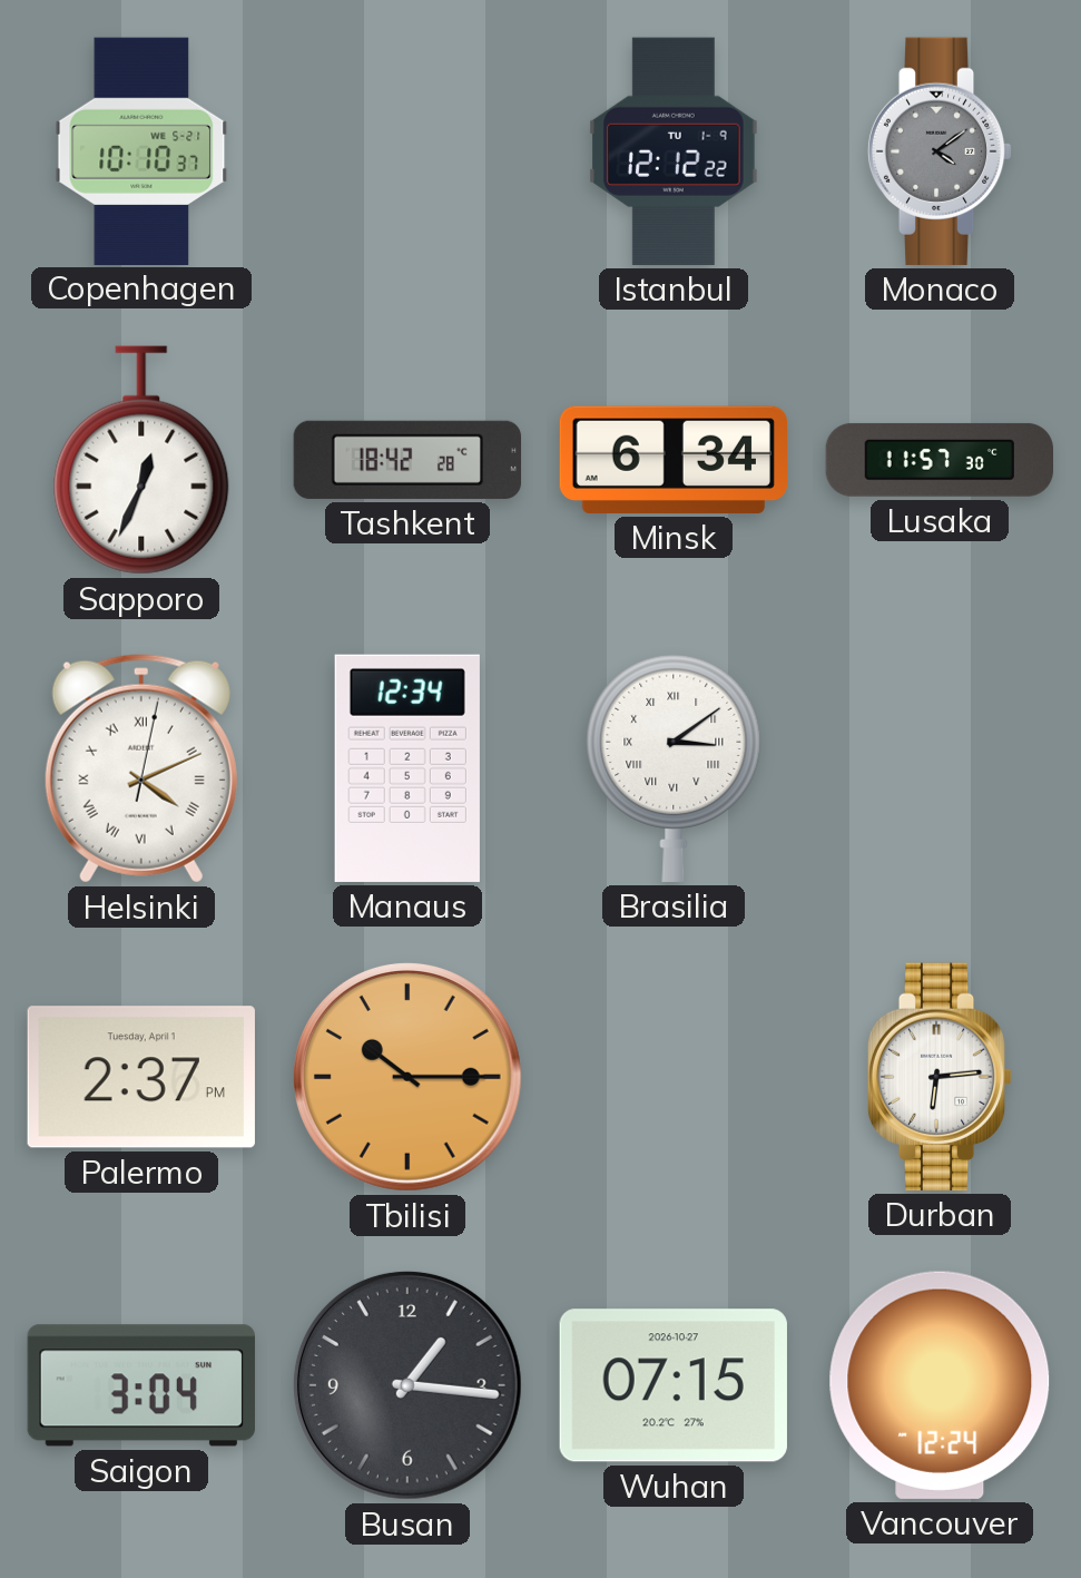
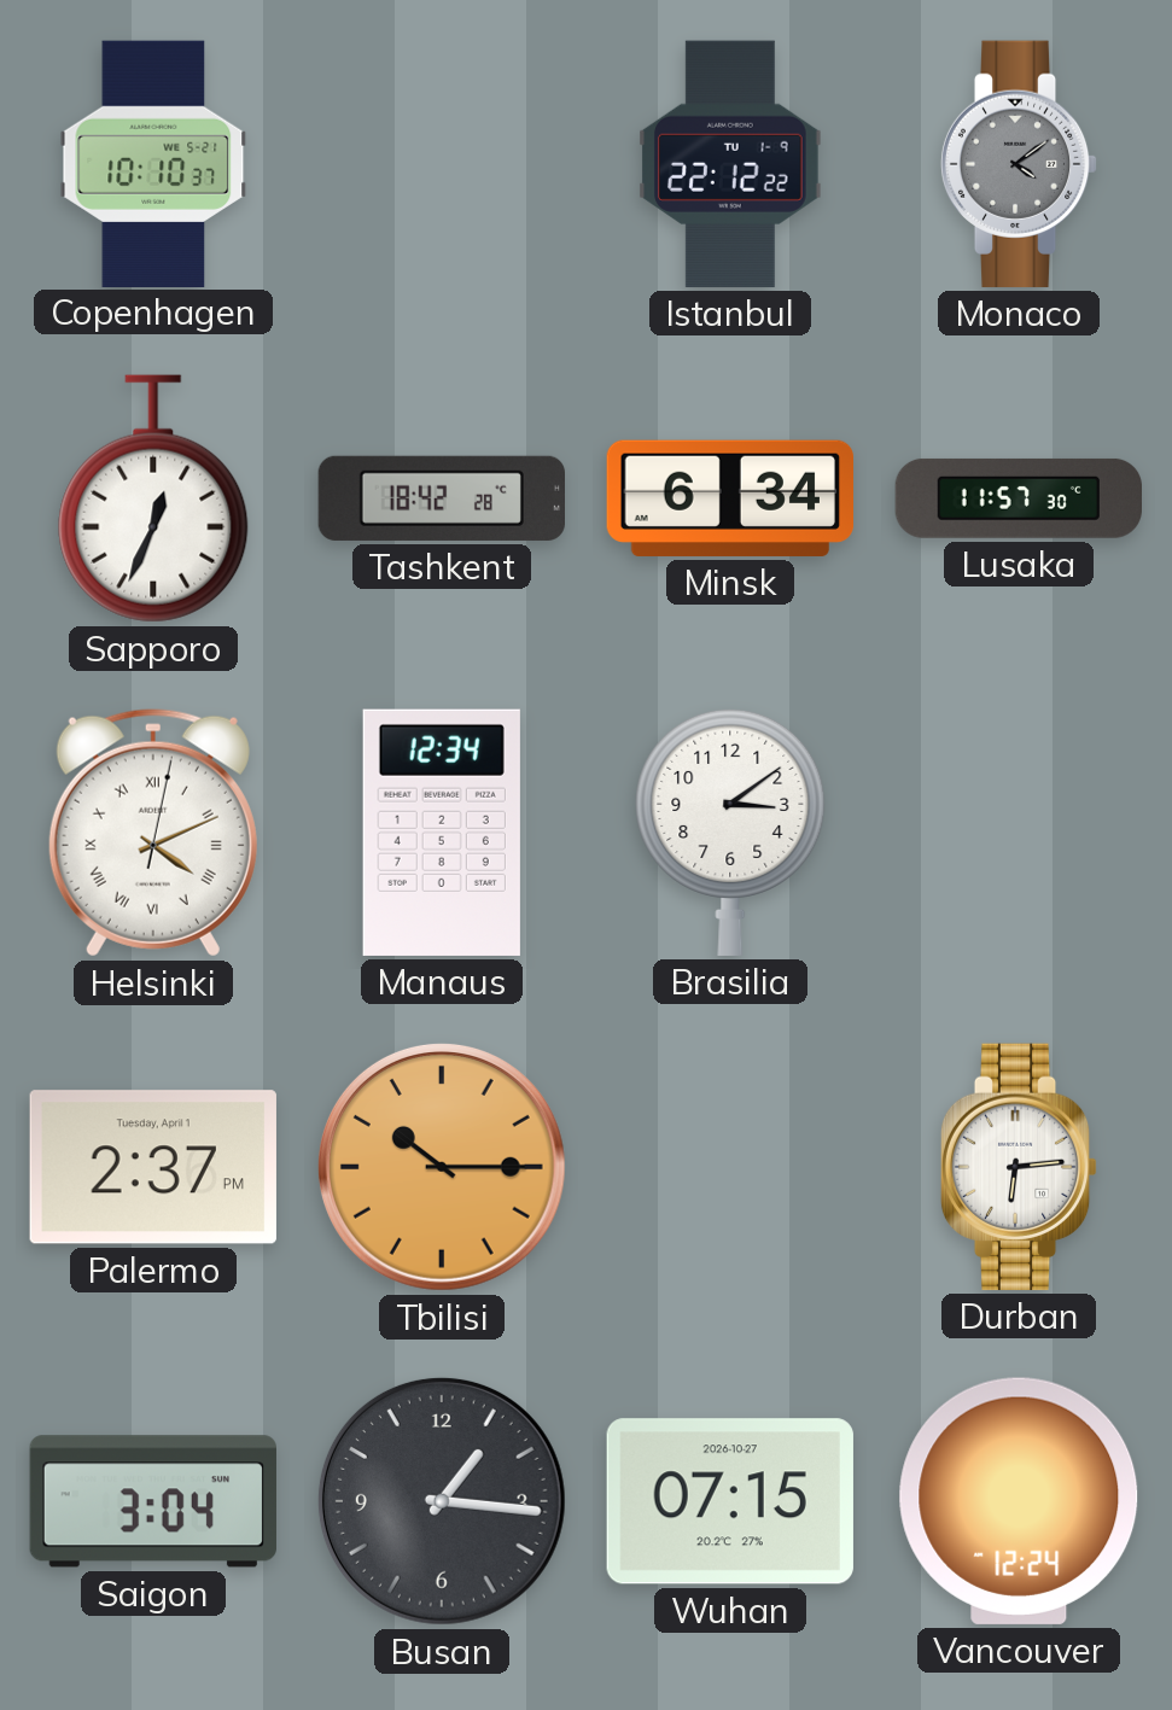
Istanbul: 12:12 -> 22:12
Brasilia numerals: Roman -> Arabic
